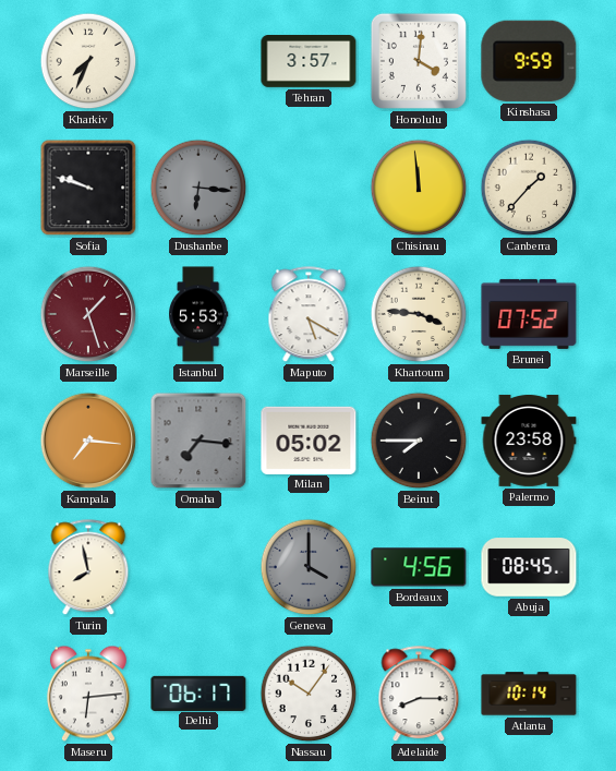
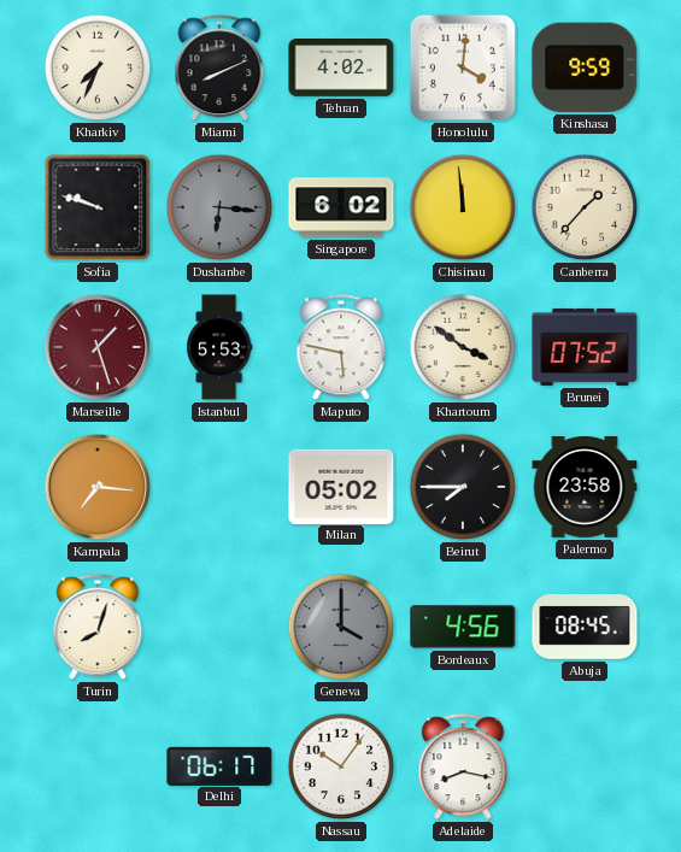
Miami: none -> 8:11
Tehran: 3:57 -> 4:02
Singapore: none -> 6:02
Maputo: 5:20 -> 5:47
Khartoum: 3:46 -> 3:51
Omaha: 7:16 -> none
Turin: 7:58 -> 8:03
Maseru: 6:14 -> none
Adelaide: 8:15 -> 8:17
Atlanta: 10:14 -> none
